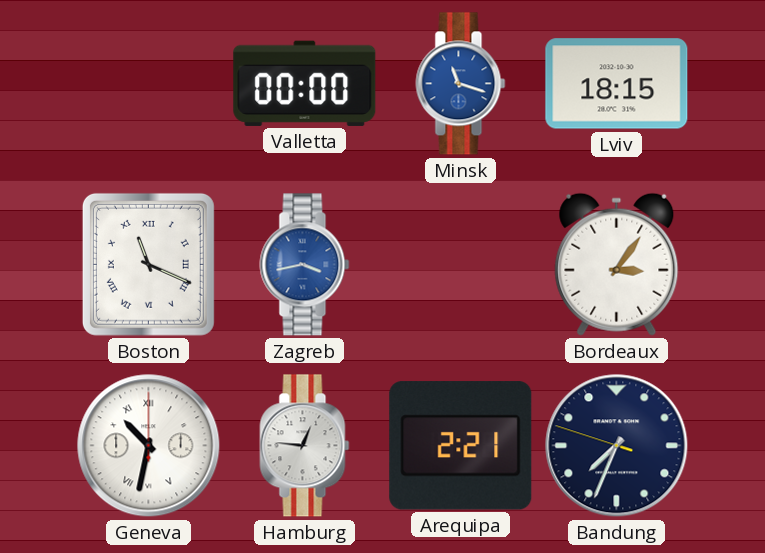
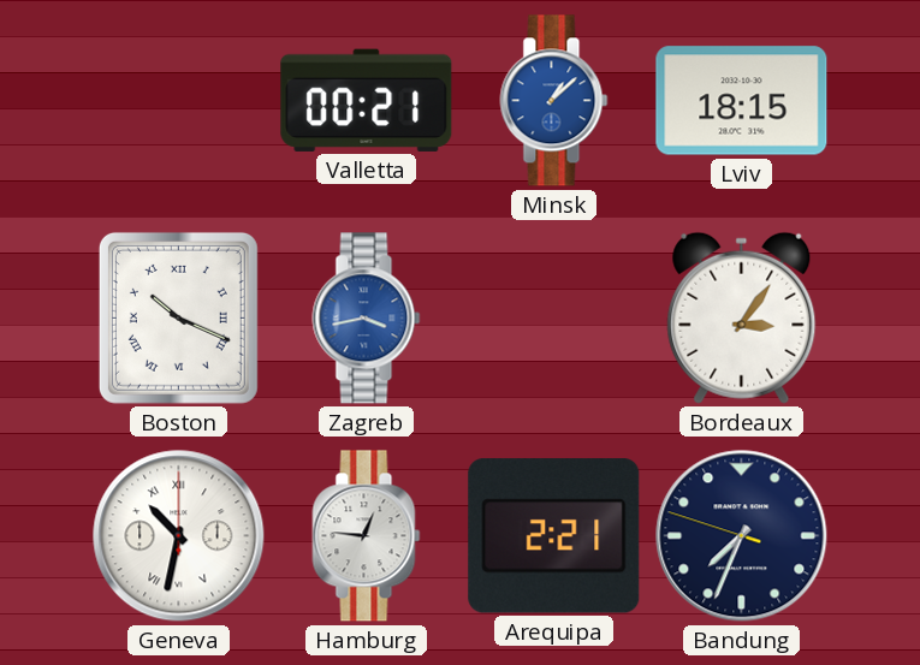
Valletta: 00:00 -> 00:21
Minsk: 11:18 -> 1:08
Boston: 11:19 -> 10:19
